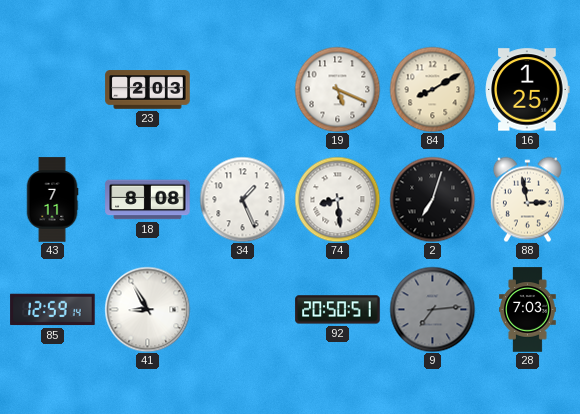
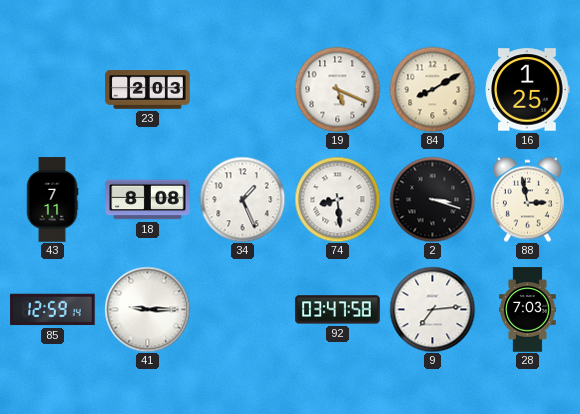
2: 7:03 -> 3:18
41: 8:55 -> 9:15
92: 20:50 -> 03:47
9 dial: grey -> white
